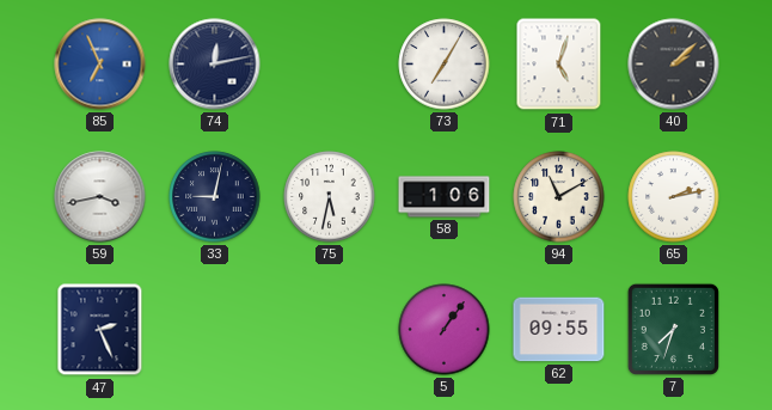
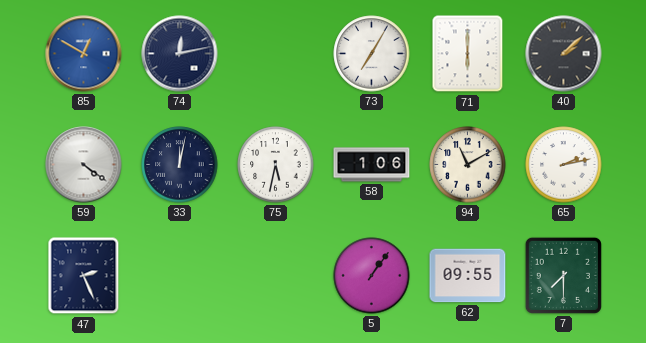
85: 6:56 -> 12:50
71: 5:03 -> 6:00
59: 3:43 -> 4:21
33: 9:02 -> 12:02
7: 7:33 -> 7:30
